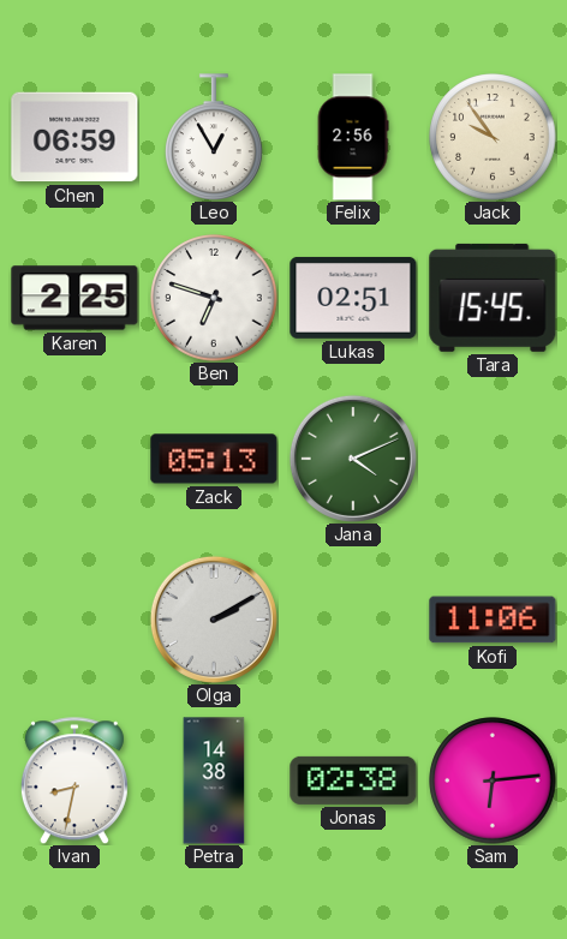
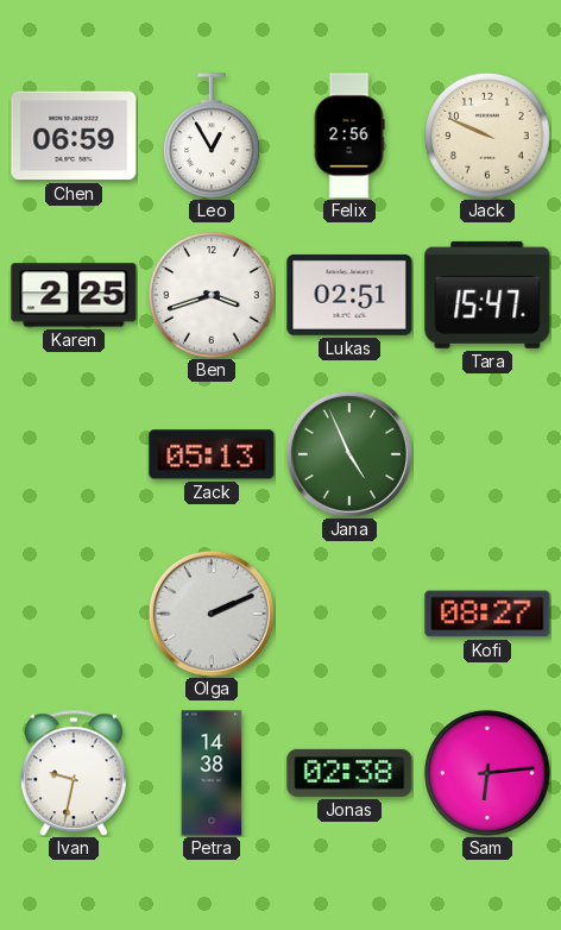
Jack: 9:54 -> 9:49
Ben: 6:48 -> 3:42
Tara: 15:45 -> 15:47
Jana: 4:11 -> 4:56
Olga: 2:10 -> 2:11
Kofi: 11:06 -> 08:27
Ivan: 8:32 -> 9:32
